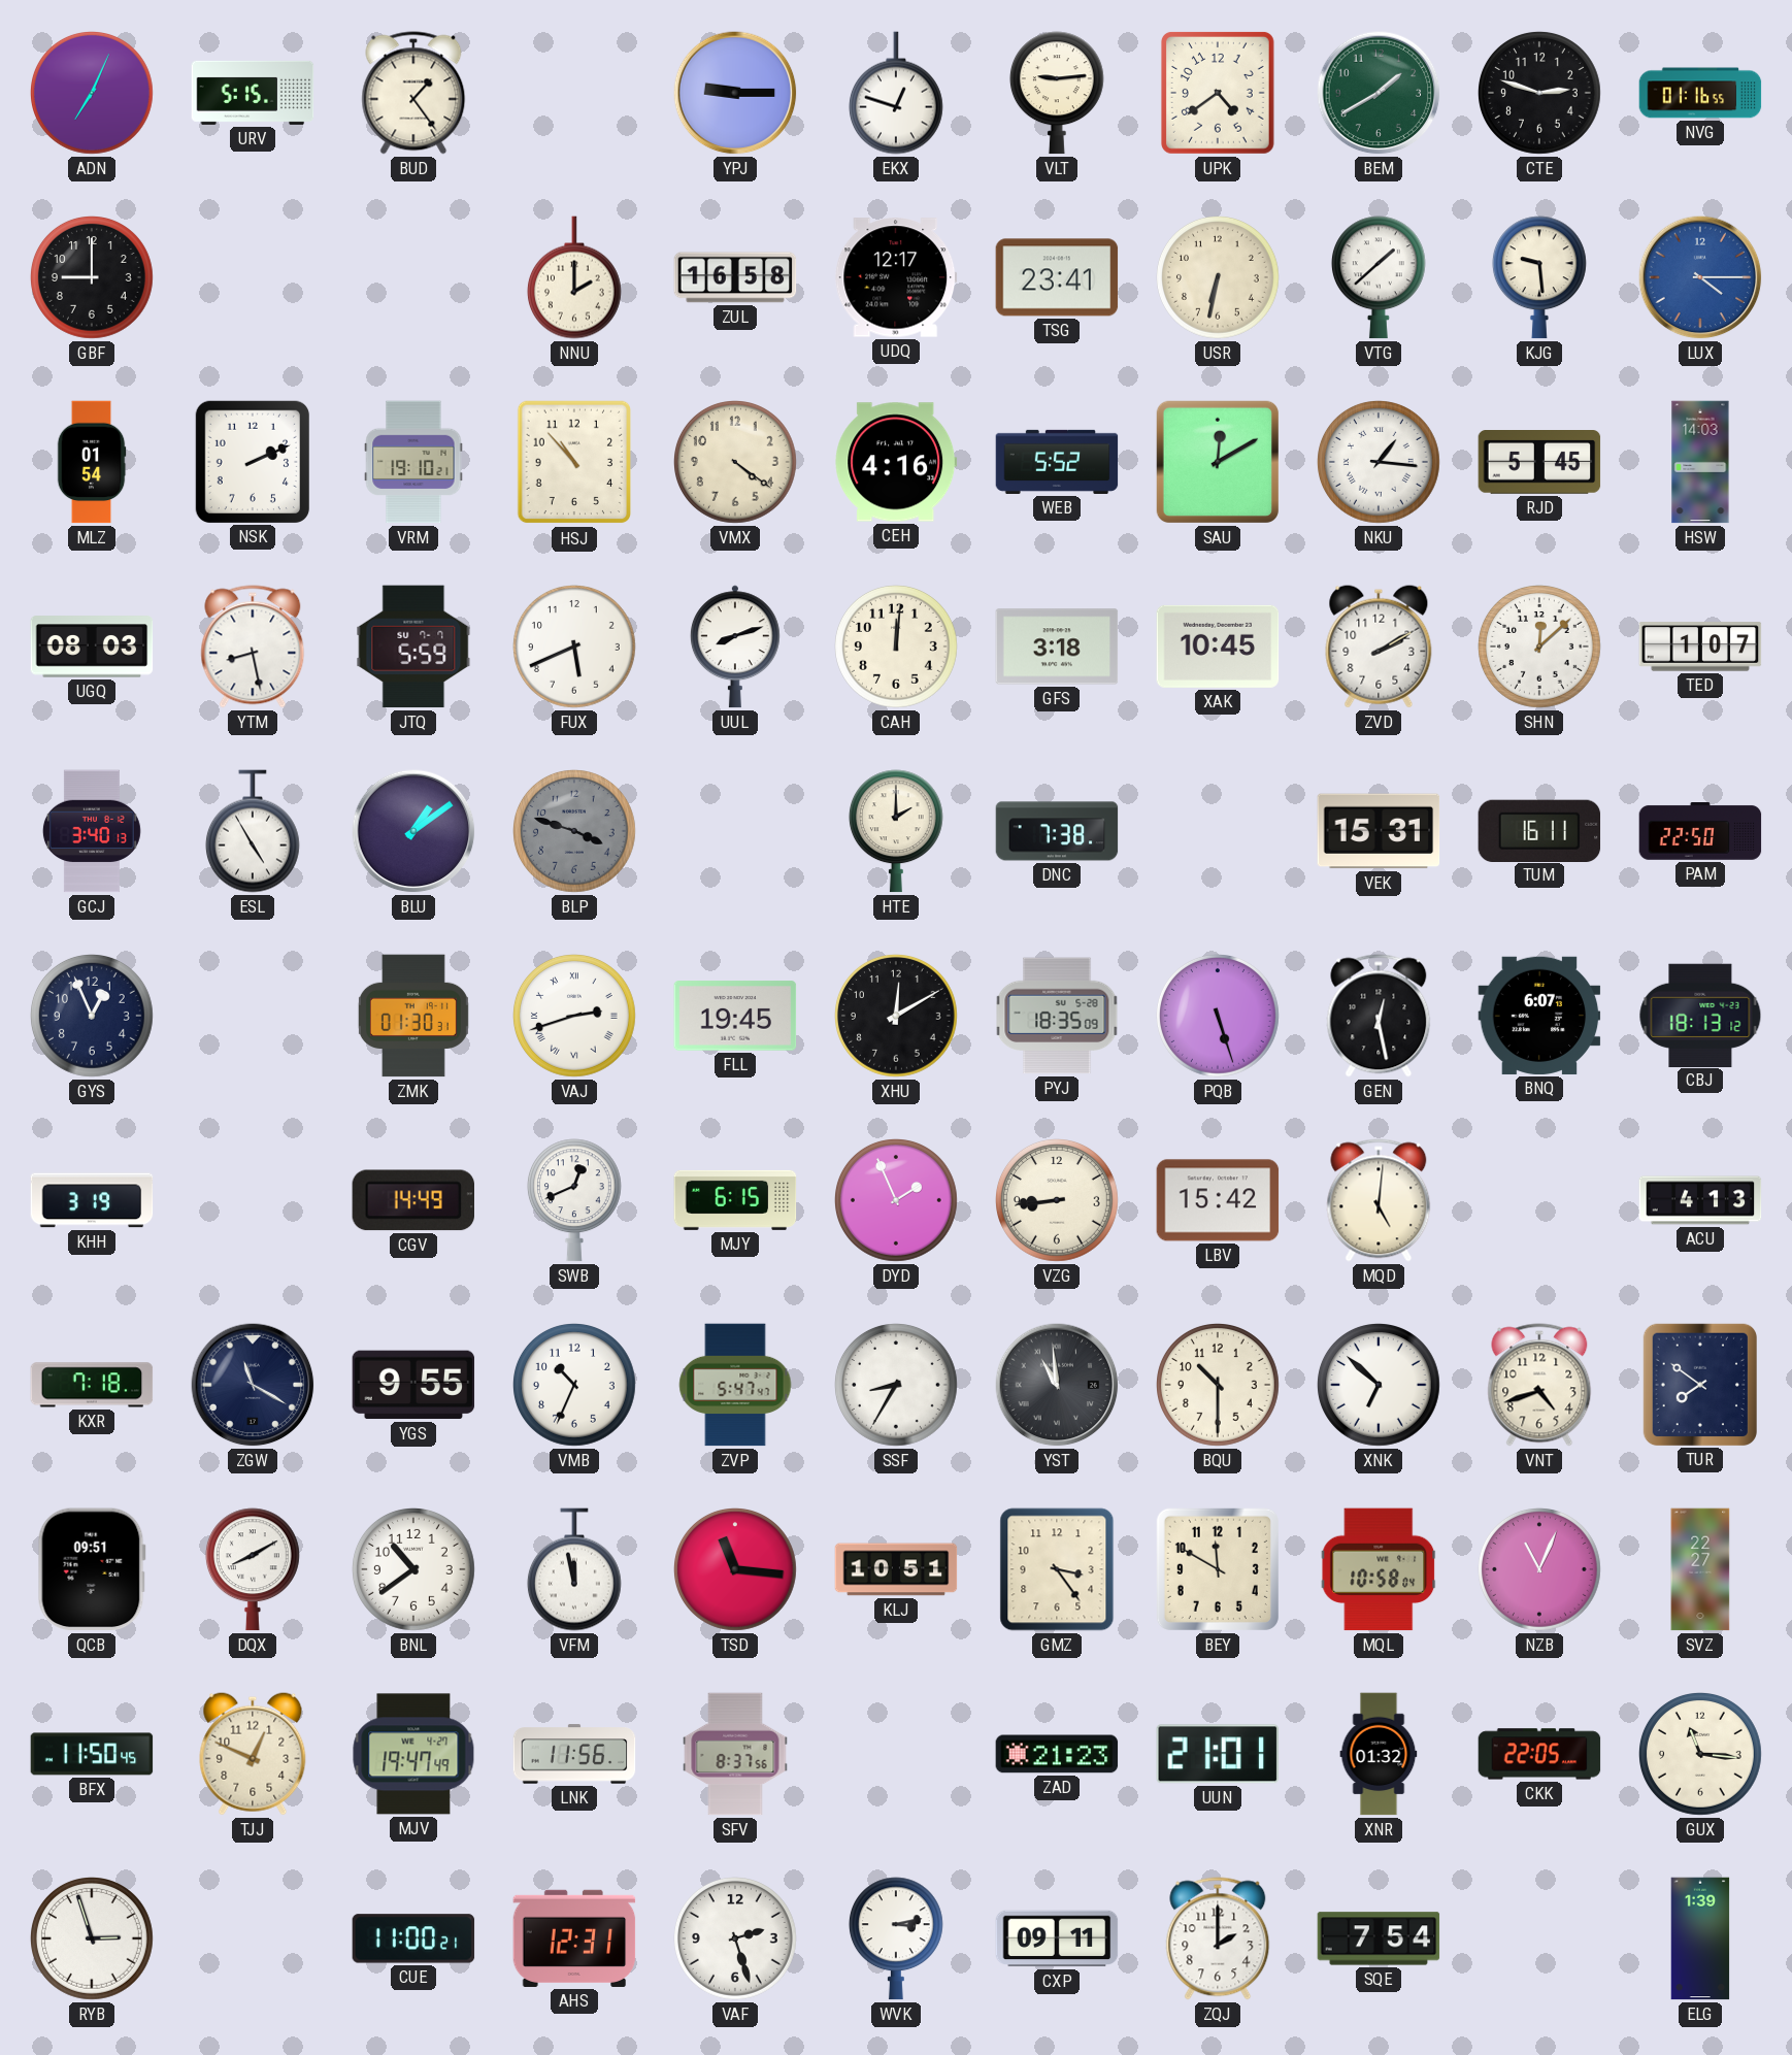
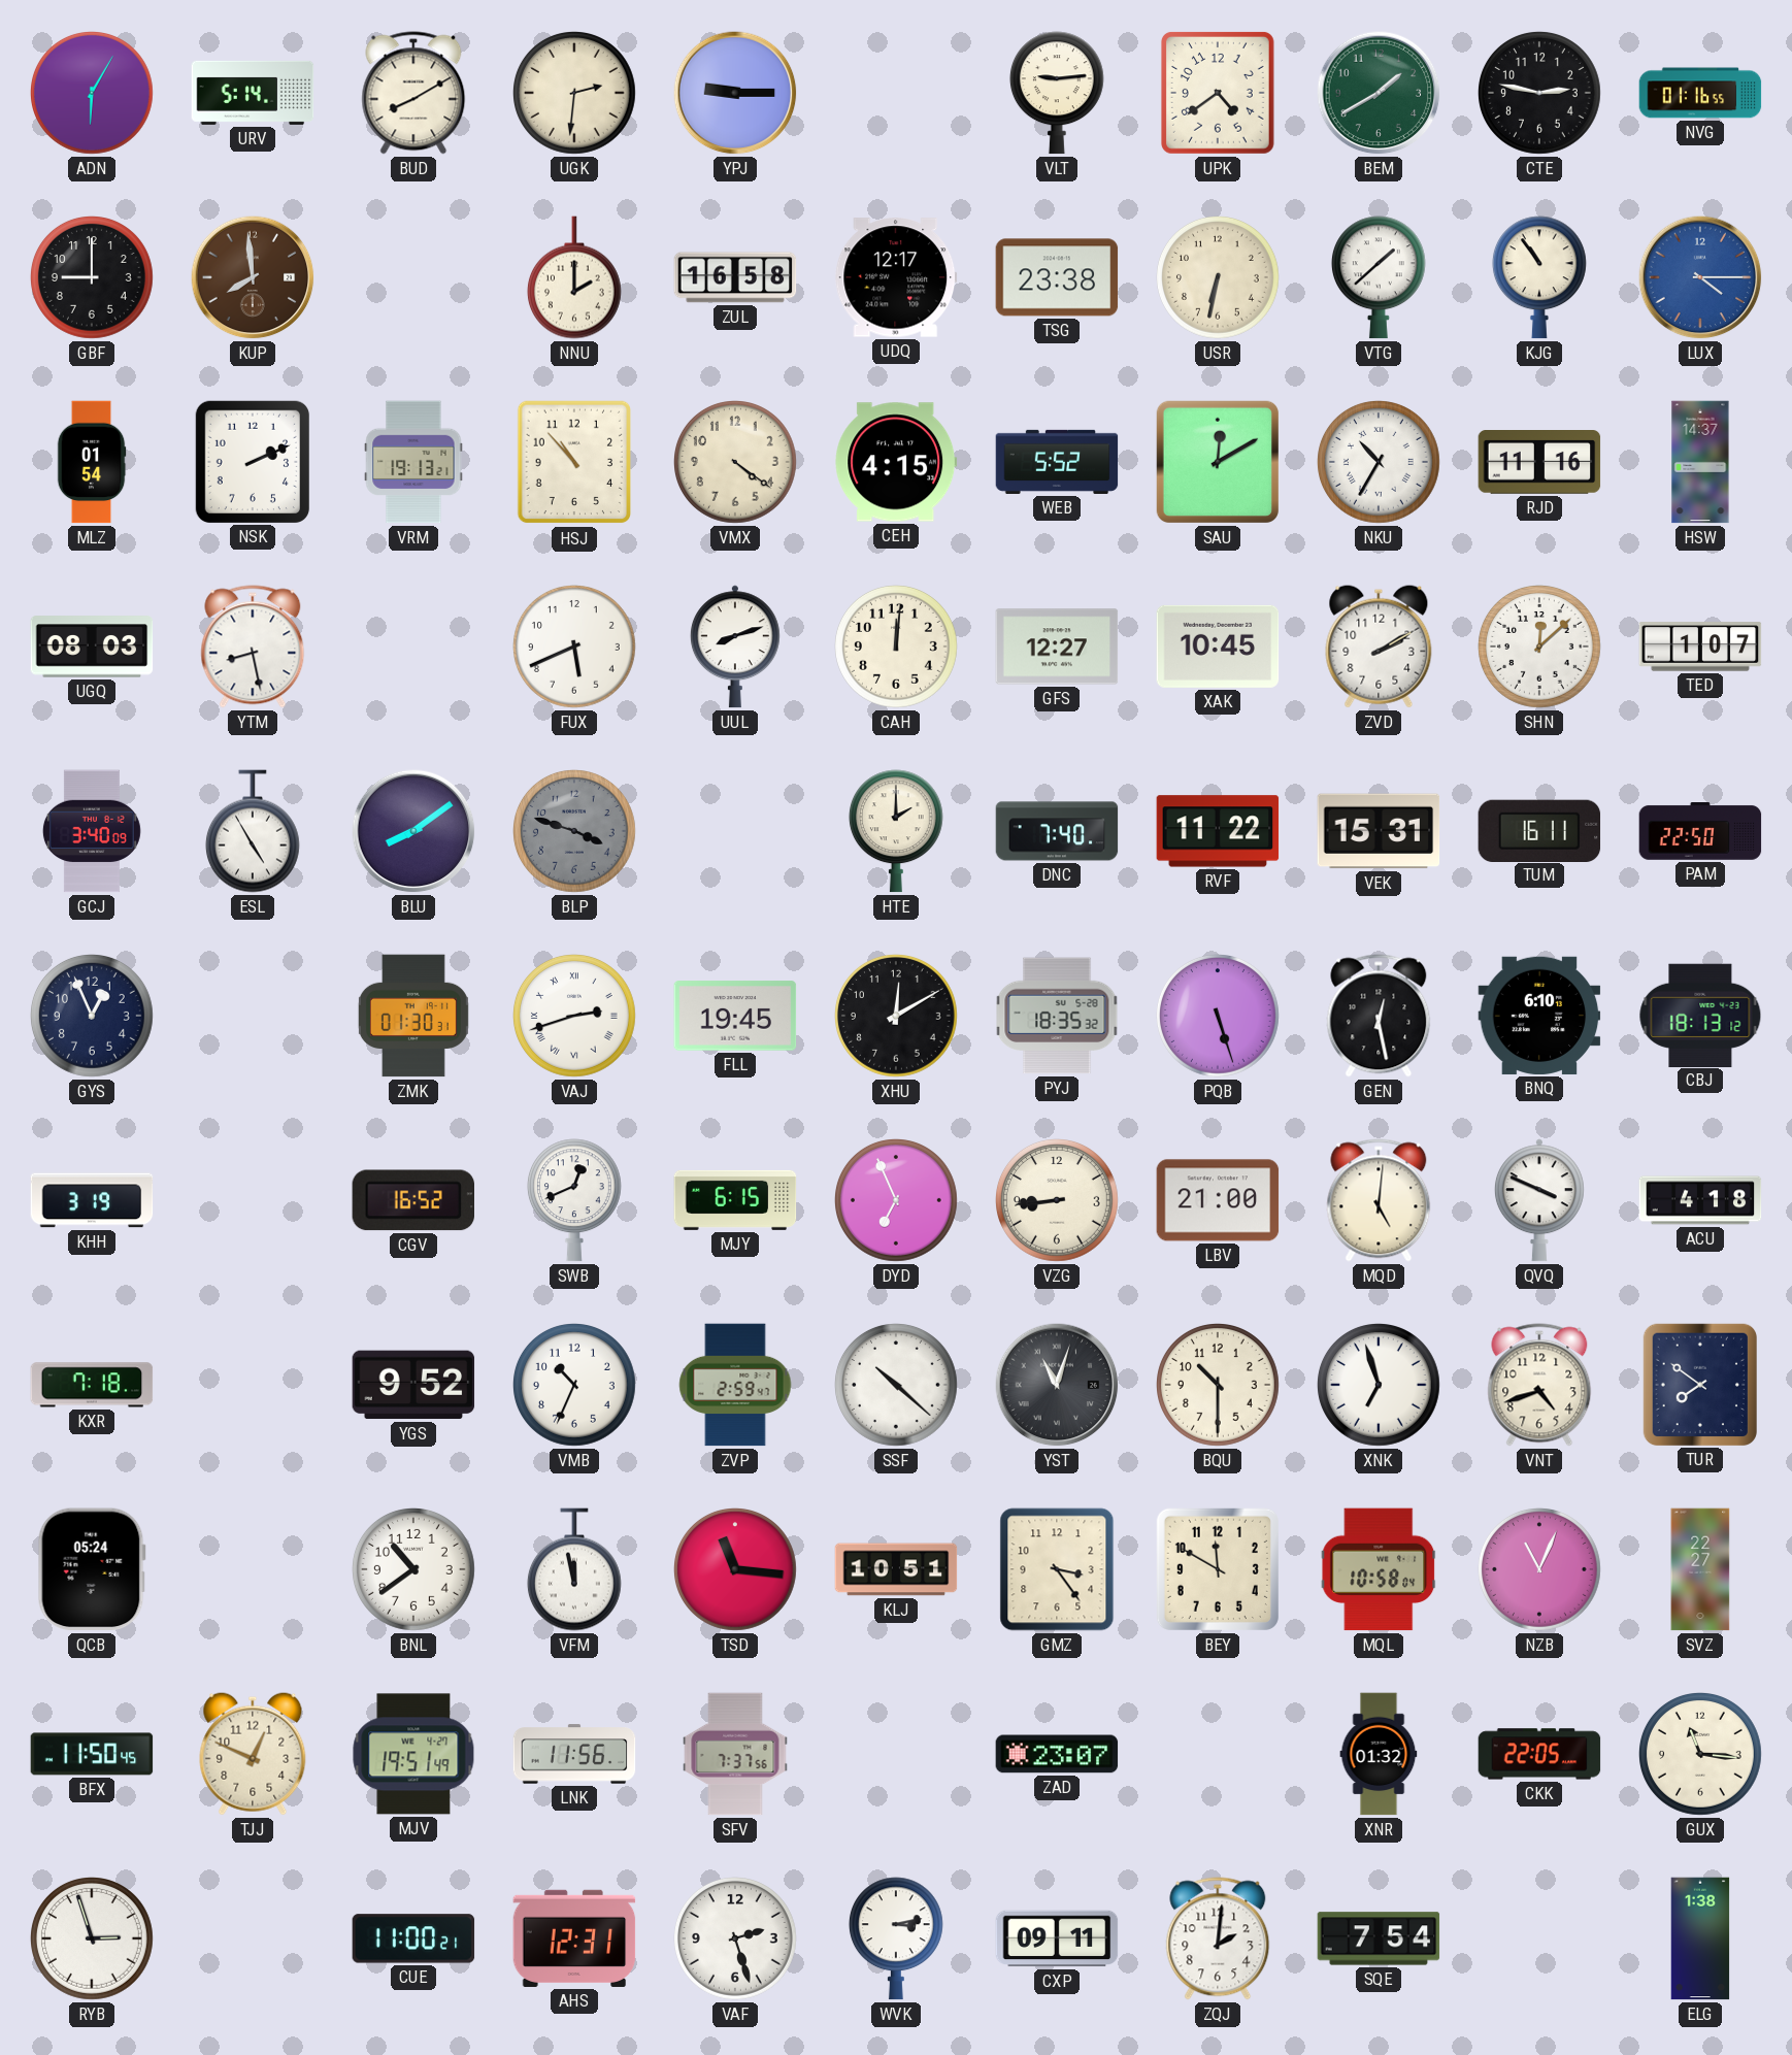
ADN: 7:04 -> 6:05
URV: 5:15 -> 5:14
BUD: 1:24 -> 8:10
UGK: none -> 2:31
EKX: 12:48 -> none
CTE: 2:48 -> 2:47
KUP: none -> 7:59
TSG: 23:41 -> 23:38
KJG: 9:29 -> 10:54
VRM: 19:10 -> 19:13
CEH: 4:16 -> 4:15
NKU: 1:16 -> 10:35
RJD: 5:45 -> 11:16
HSW: 14:03 -> 14:37
JTQ: 5:59 -> none
GFS: 3:18 -> 12:27
GCJ: 3:40:13 -> 3:40:09
BLU: 1:09 -> 8:09
DNC: 7:38 -> 7:40
RVF: none -> 11:22
PYJ: 18:35:09 -> 18:35:32
BNQ: 6:07 -> 6:10
CGV: 14:49 -> 16:52
DYD: 1:56 -> 6:56
LBV: 15:42 -> 21:00
QVQ: none -> 3:49
ACU: 4:13 -> 4:18
ZGW: 11:20 -> none
YGS: 9:55 -> 9:52
ZVP: 5:47 -> 2:59
SSF: 8:35 -> 10:22
YST: 10:59 -> 11:03
XNK: 6:52 -> 6:57
QCB: 09:51 -> 05:24
DQX: 8:10 -> none
MJV: 19:47 -> 19:51
SFV: 8:37 -> 7:37
ZAD: 21:23 -> 23:07
UUN: 21:01 -> none
ZQJ: 2:00 -> 2:01
ELG: 1:39 -> 1:38
